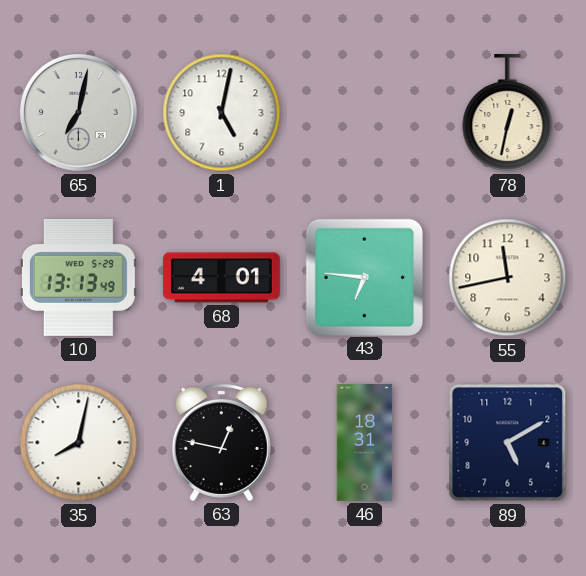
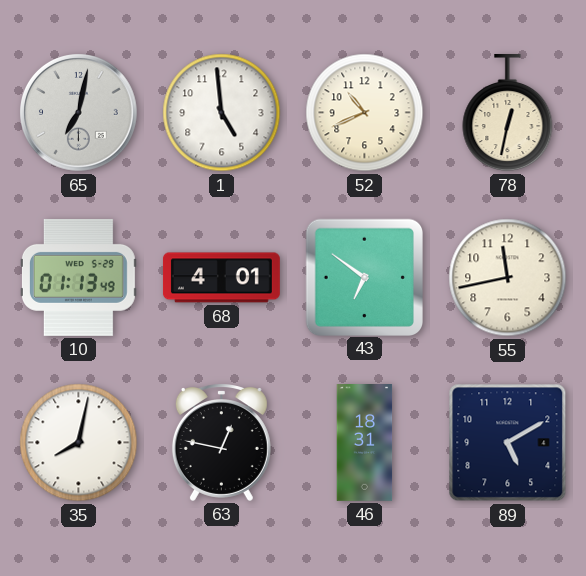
1: 5:02 -> 4:59
52: none -> 10:41
10: 13:13 -> 01:13
43: 6:46 -> 6:51
